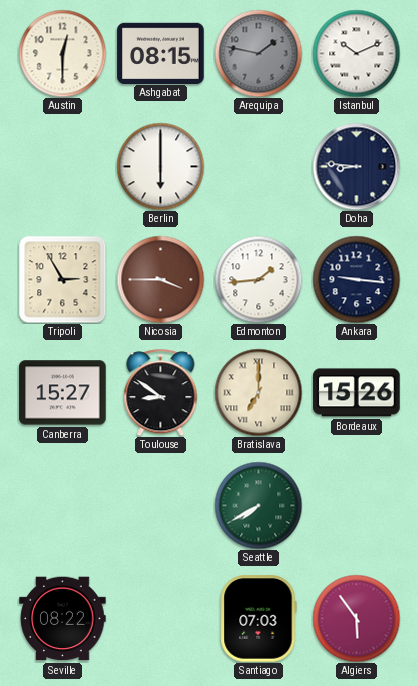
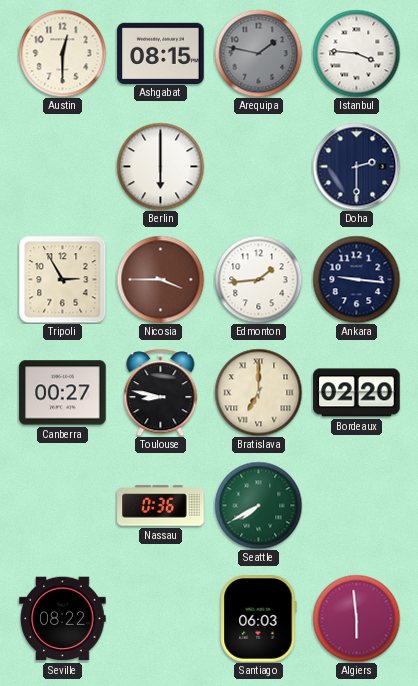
Istanbul: 10:11 -> 3:46
Doha: 8:46 -> 2:30
Canberra: 15:27 -> 00:27
Toulouse: 8:51 -> 8:47
Bordeaux: 15:26 -> 02:20
Nassau: none -> 0:36
Santiago: 07:03 -> 06:03
Algiers: 5:54 -> 5:59
